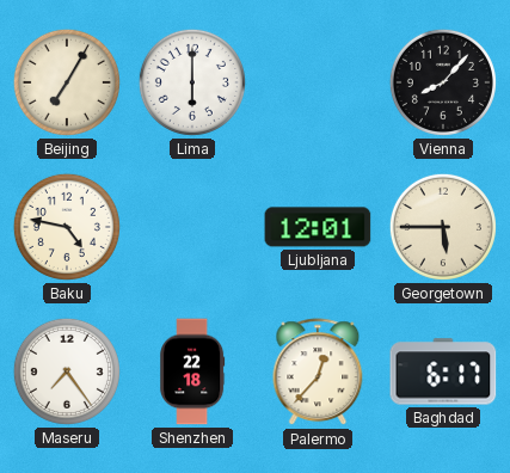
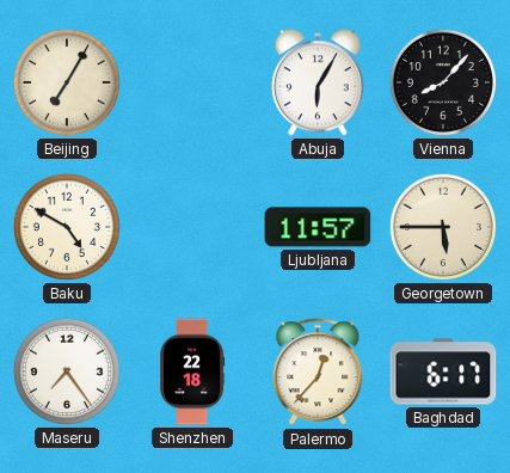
Lima: 6:00 -> none
Abuja: none -> 6:05
Baku: 4:47 -> 4:50
Ljubljana: 12:01 -> 11:57
